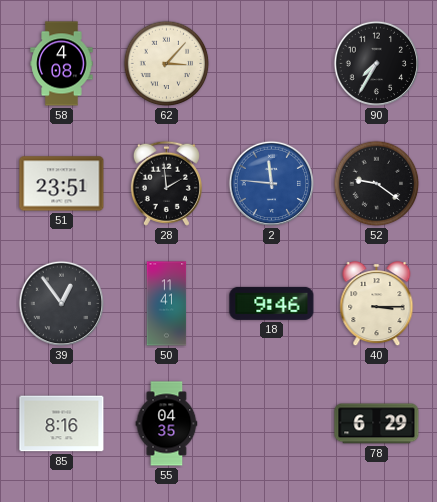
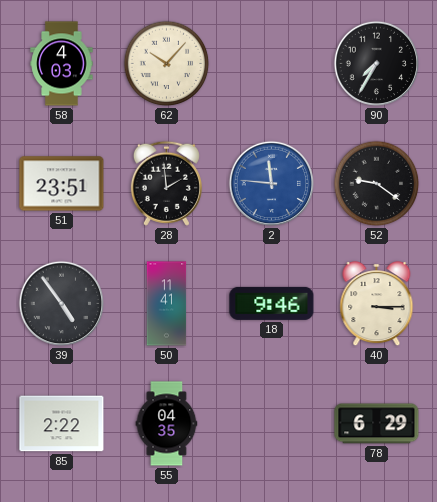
58: 4:08 -> 4:03
62: 3:07 -> 10:07
39: 12:54 -> 4:54
85: 8:16 -> 2:22
